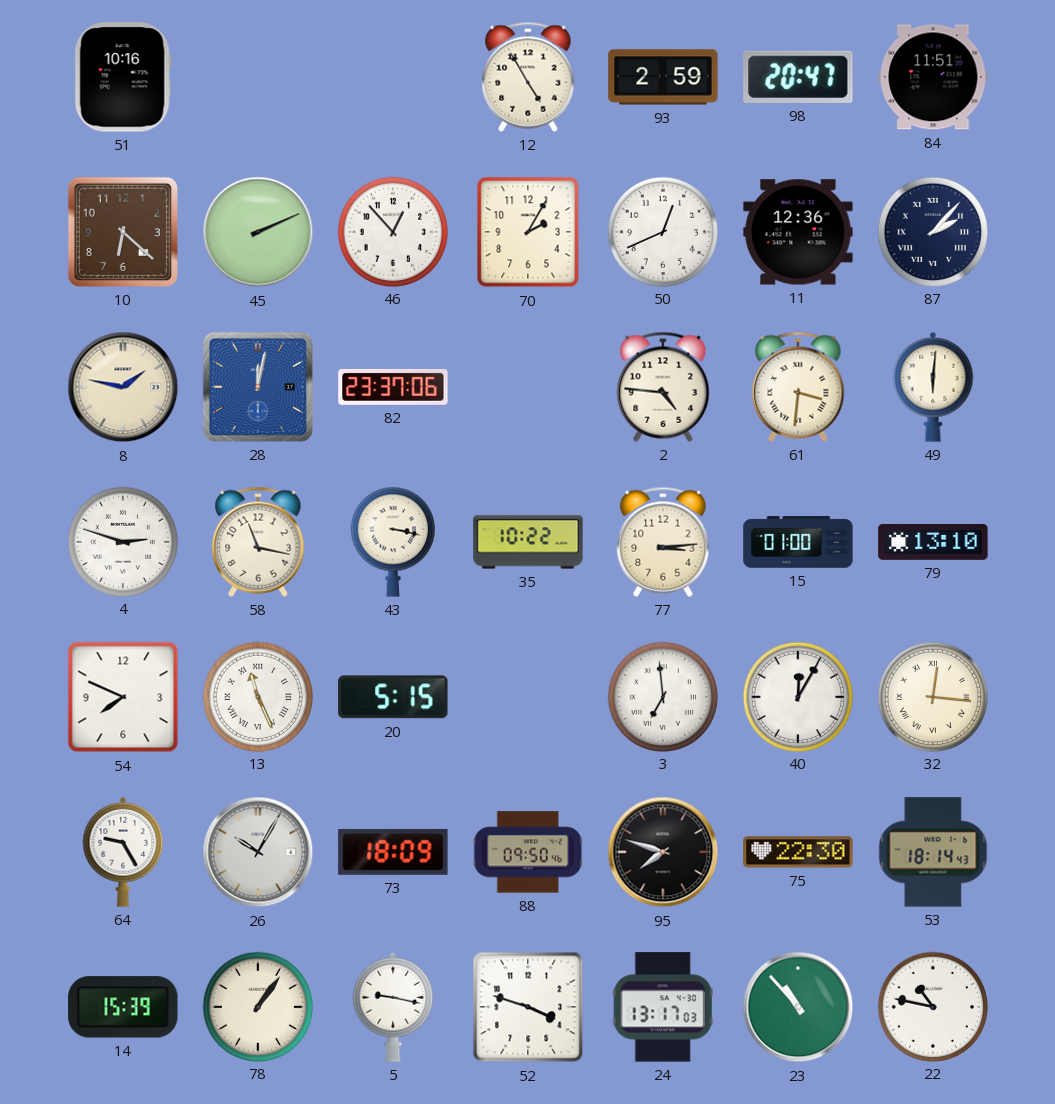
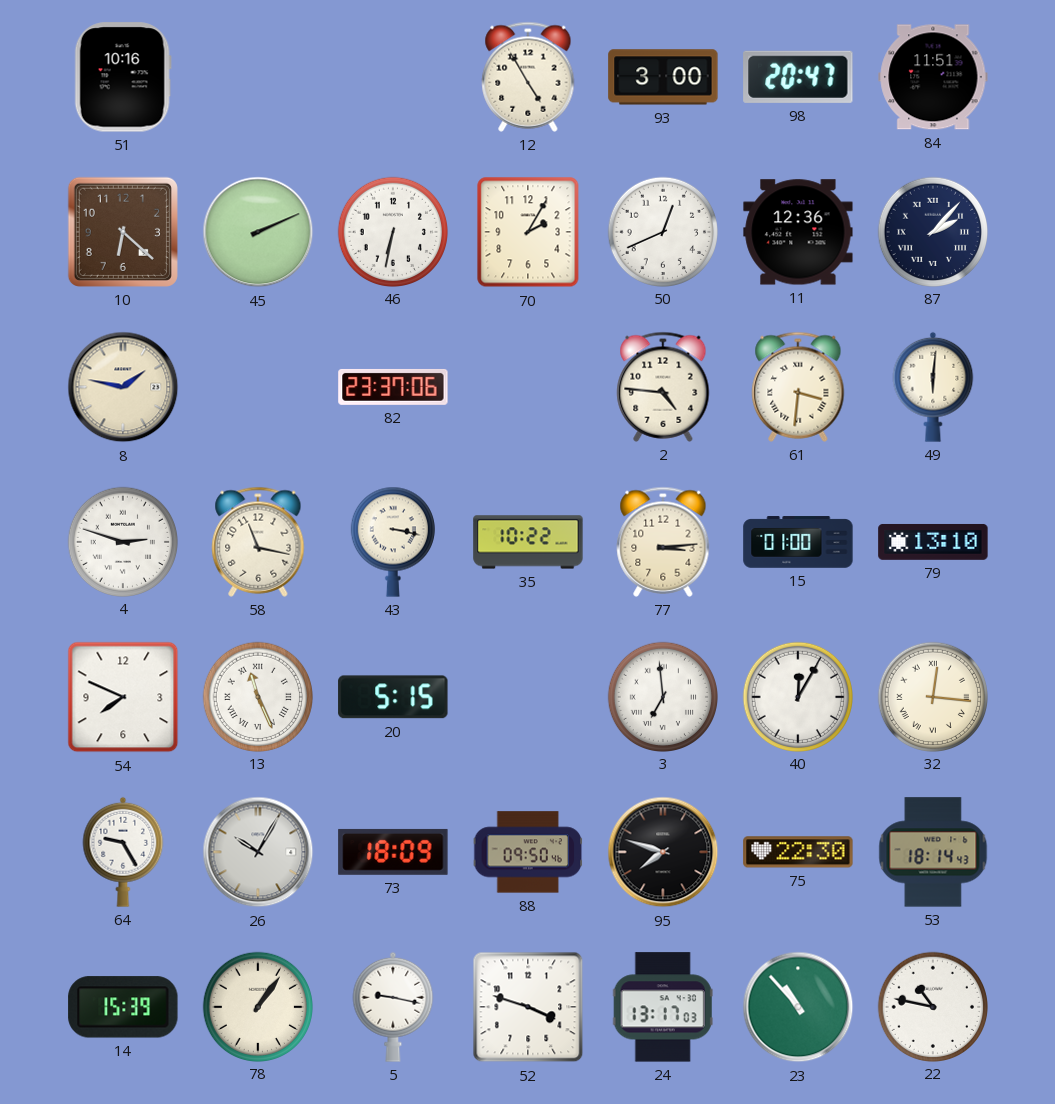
93: 2:59 -> 3:00
46: 12:53 -> 6:32
28: 12:02 -> none
